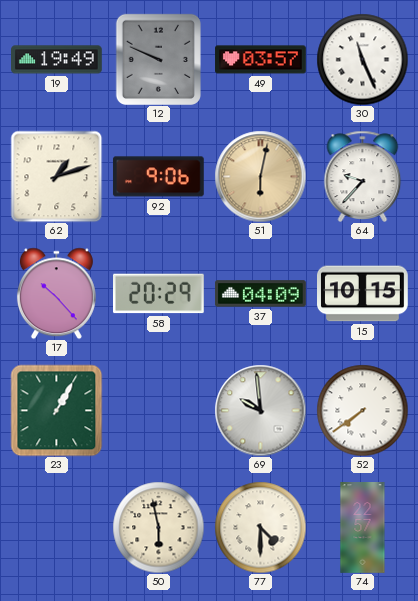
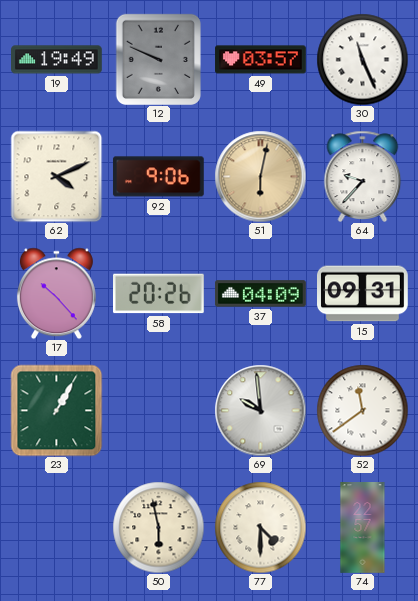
62: 1:12 -> 4:11
58: 20:29 -> 20:26
15: 10:15 -> 09:31
52: 7:39 -> 11:39
